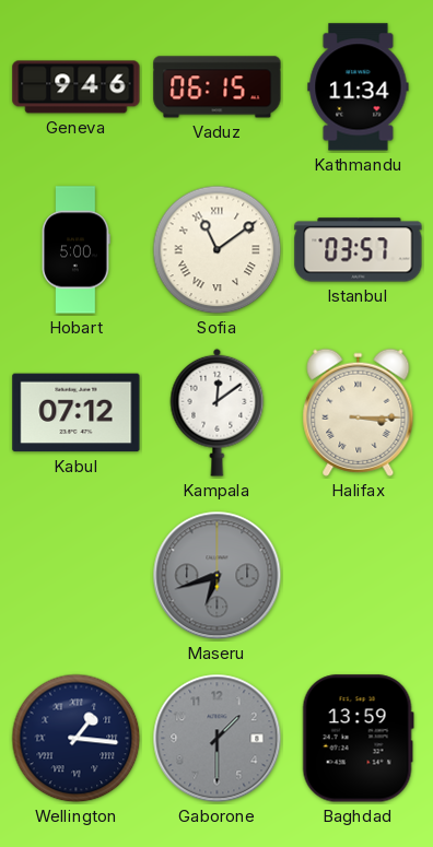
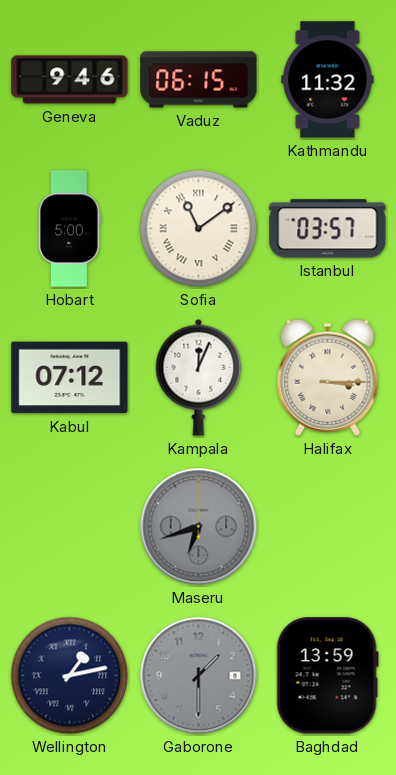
Kathmandu: 11:34 -> 11:32
Kampala: 12:09 -> 12:04
Wellington: 1:16 -> 1:13
